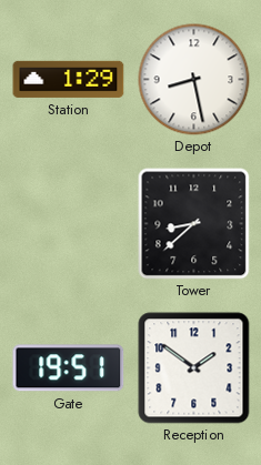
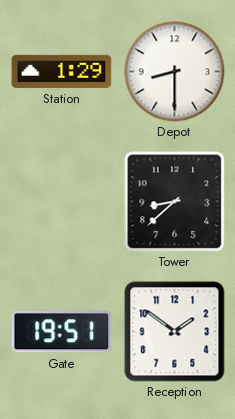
Depot: 8:28 -> 8:30
